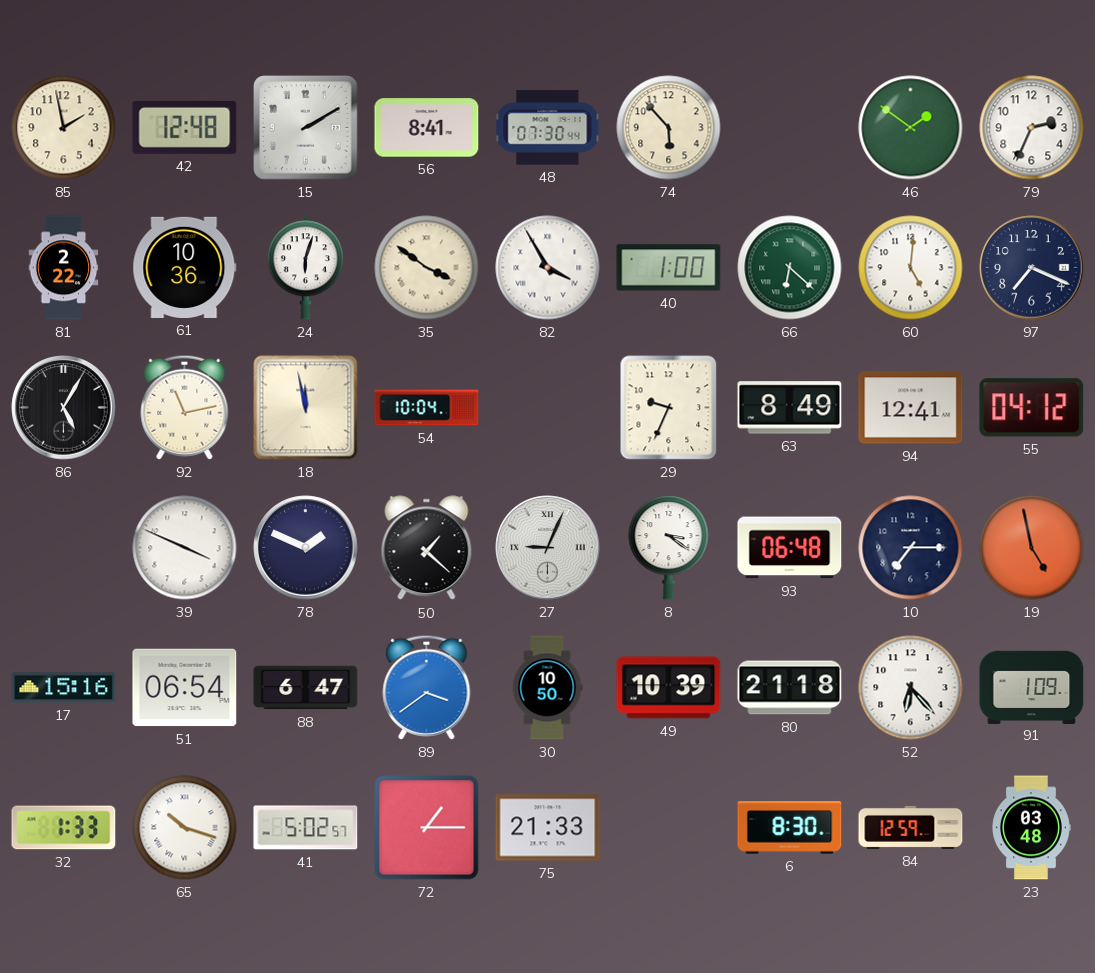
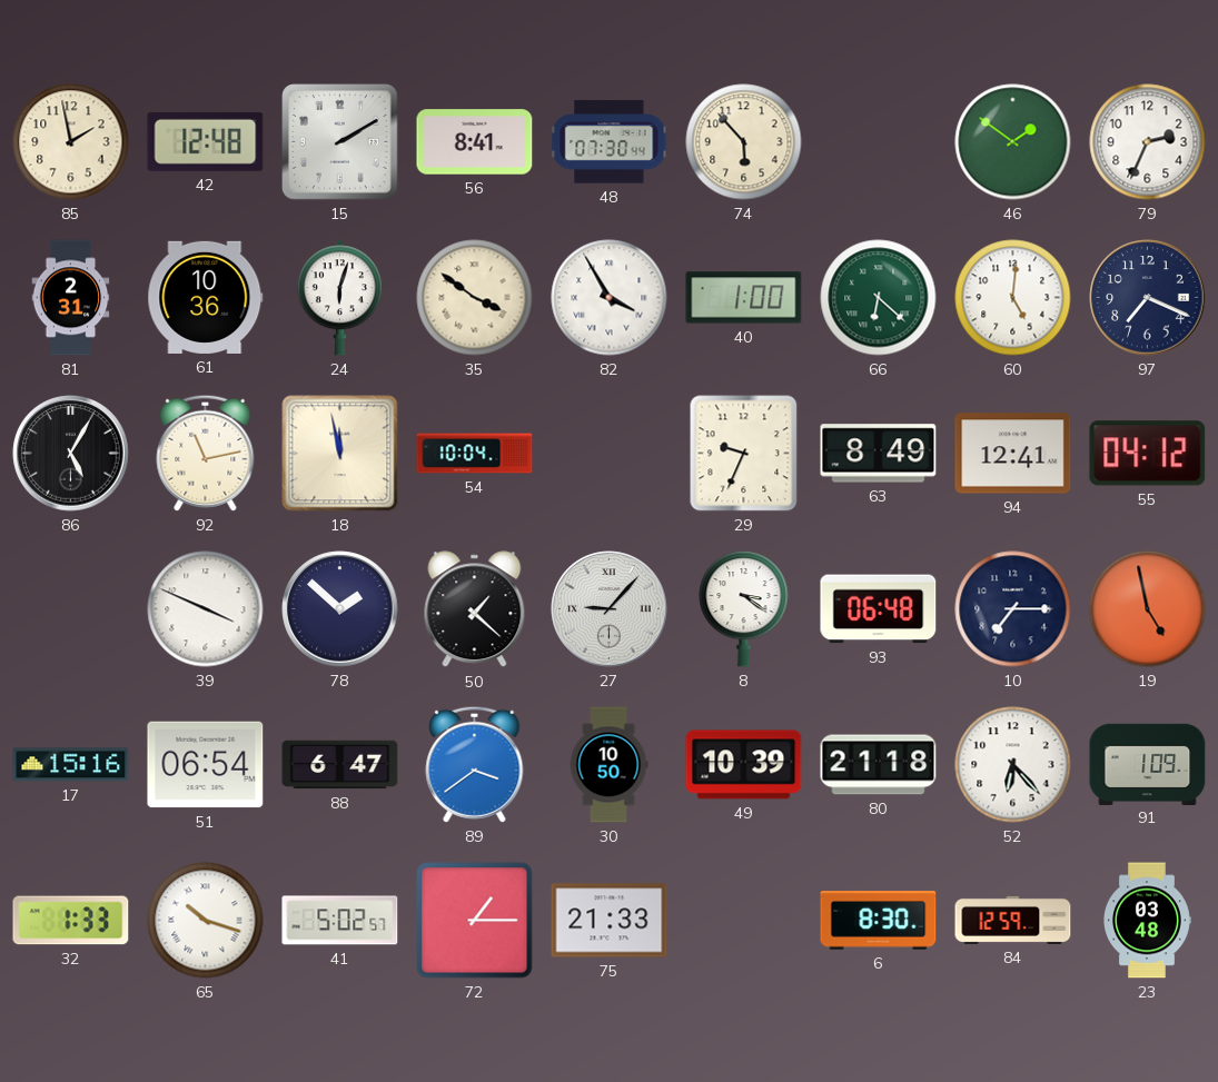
81: 2:22 -> 2:31
78: 1:49 -> 1:52
27: 9:04 -> 9:07
